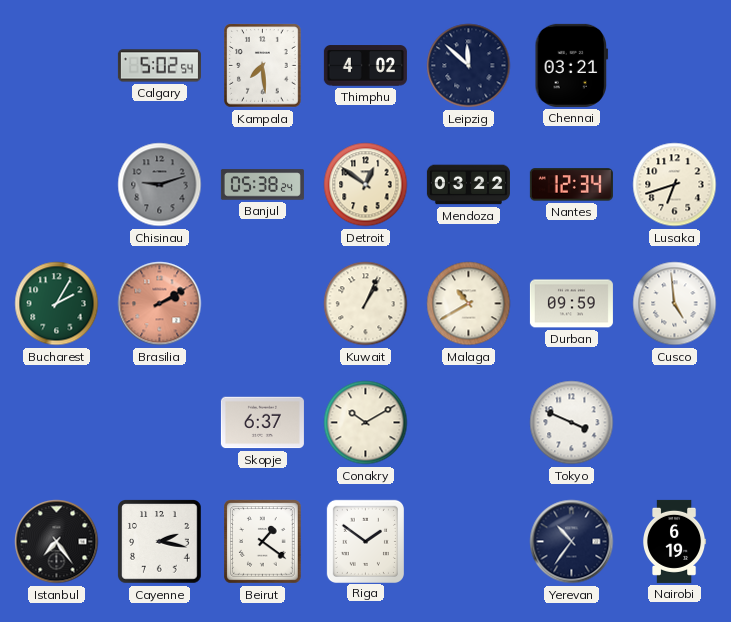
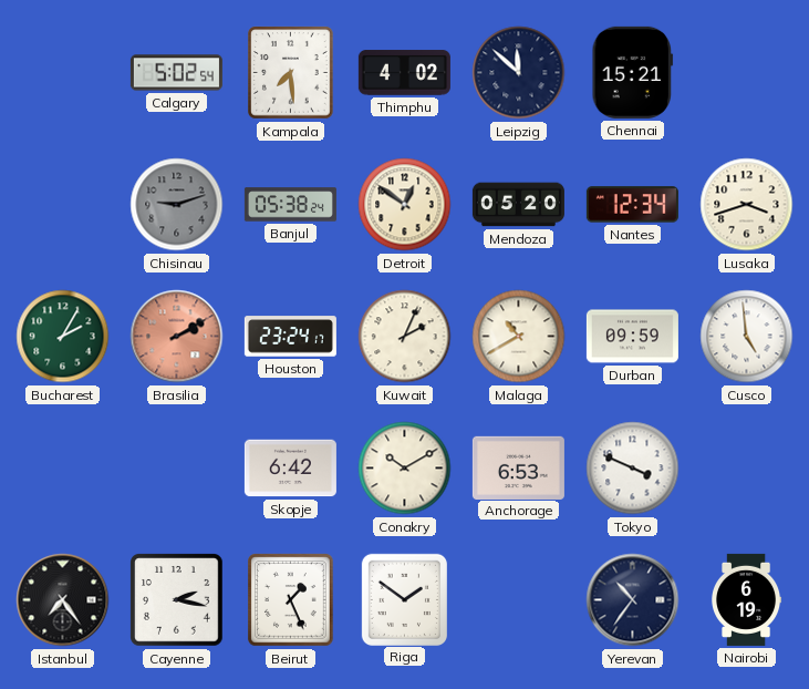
Chennai: 03:21 -> 15:21
Mendoza: 03:22 -> 05:20
Lusaka: 6:42 -> 3:42
Houston: none -> 23:24
Kuwait: 1:04 -> 2:04
Skopje: 6:37 -> 6:42
Anchorage: none -> 6:53
Beirut: 1:21 -> 1:26
